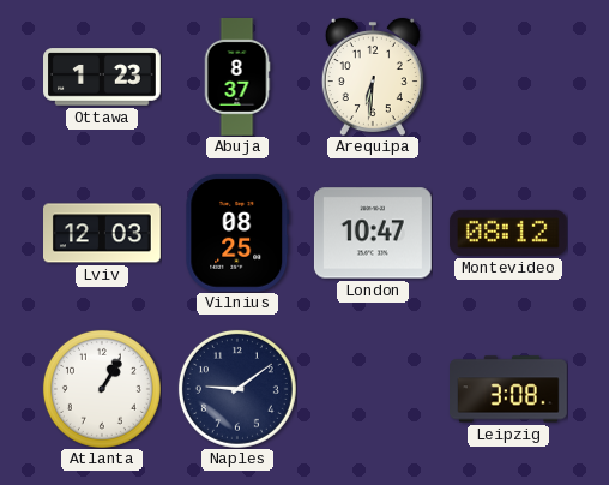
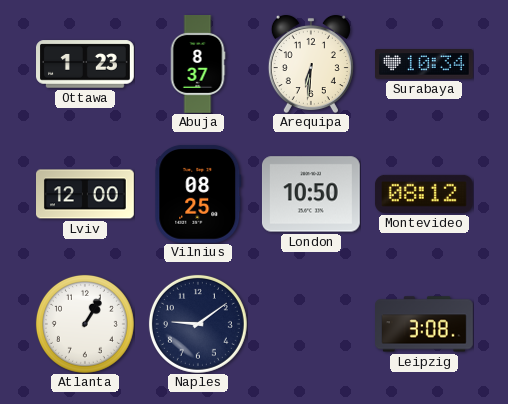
Surabaya: none -> 10:34
Lviv: 12:03 -> 12:00
London: 10:47 -> 10:50
